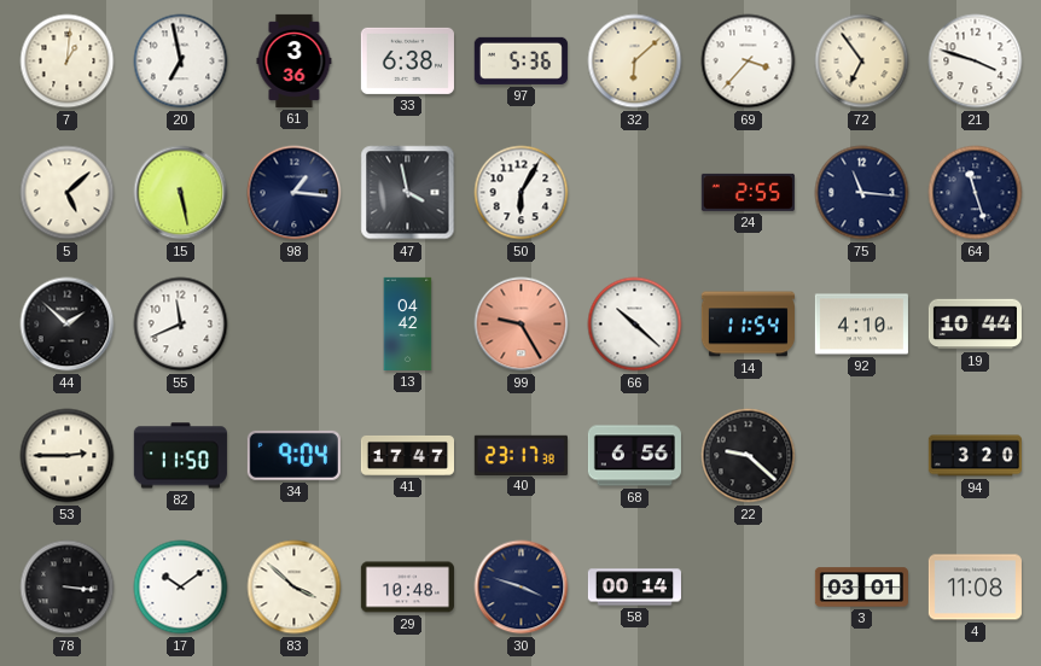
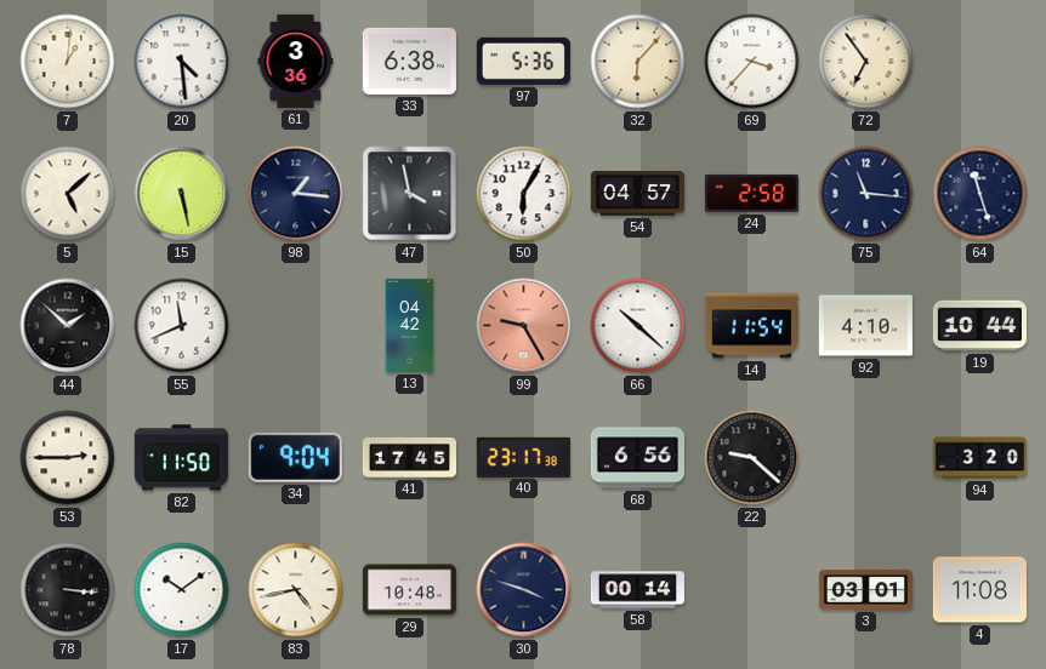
20: 6:58 -> 4:29
32: 6:08 -> 6:07
21: 3:48 -> none
54: none -> 04:57
24: 2:55 -> 2:58
41: 17:47 -> 17:45
83: 3:52 -> 4:43
